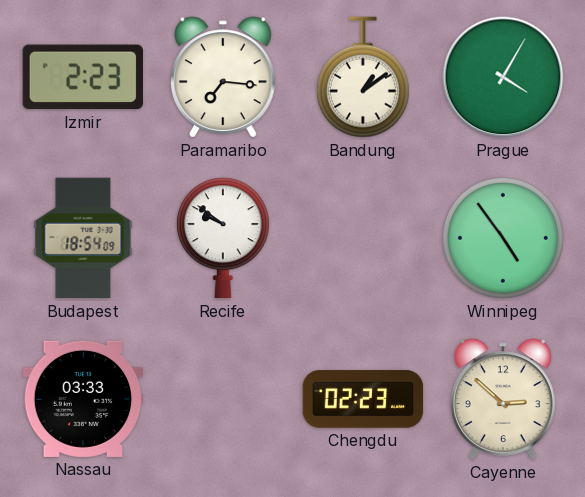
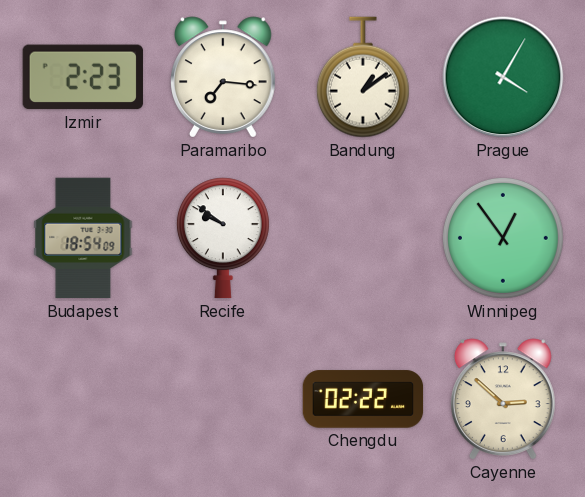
Winnipeg: 4:54 -> 12:54
Nassau: 03:33 -> none
Chengdu: 02:23 -> 02:22
